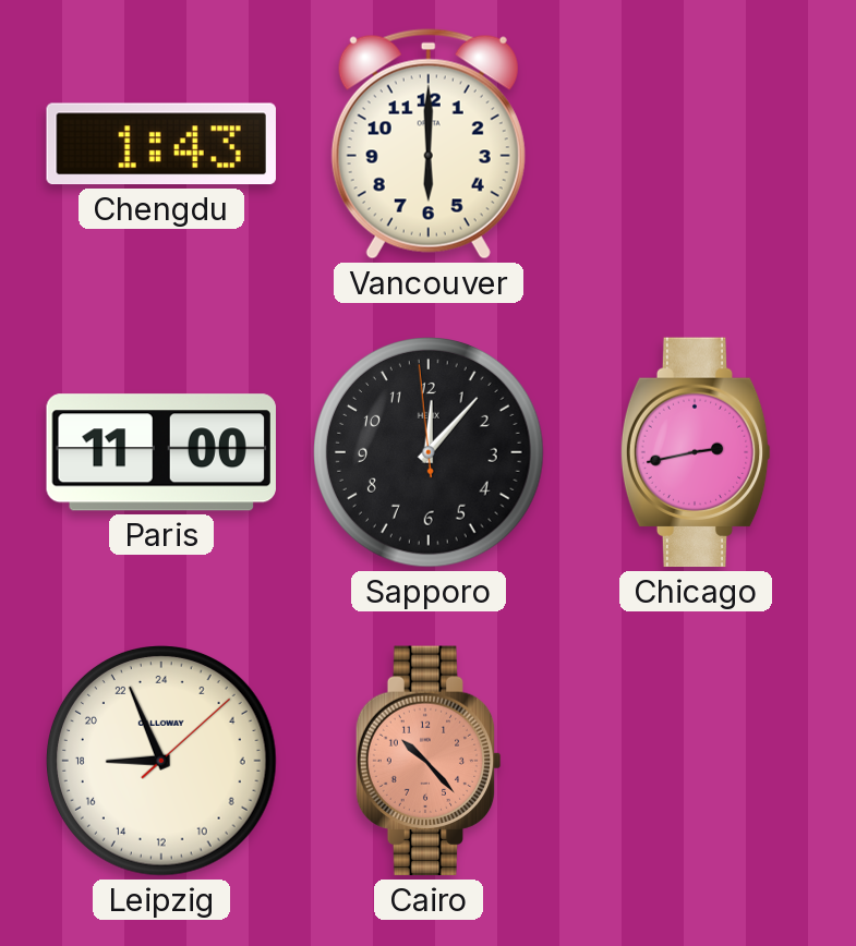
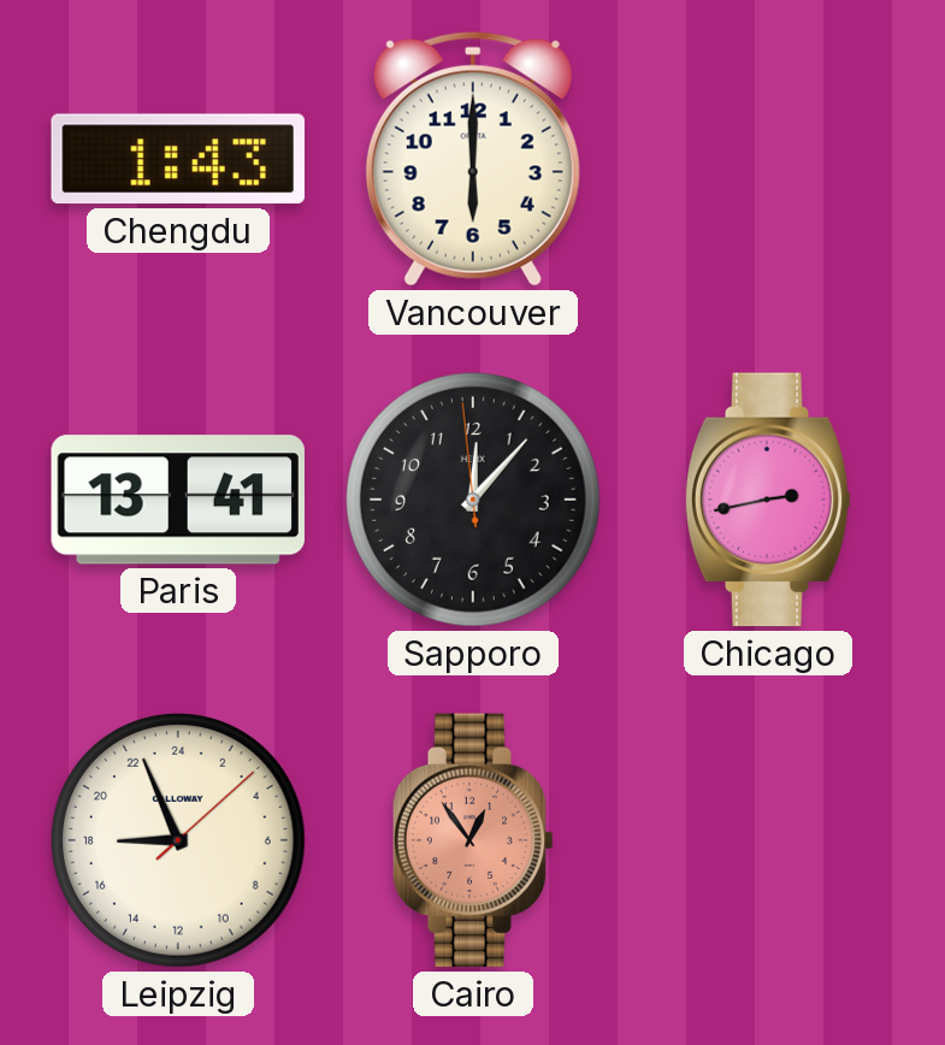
Paris: 11:00 -> 13:41
Cairo: 10:23 -> 12:54
